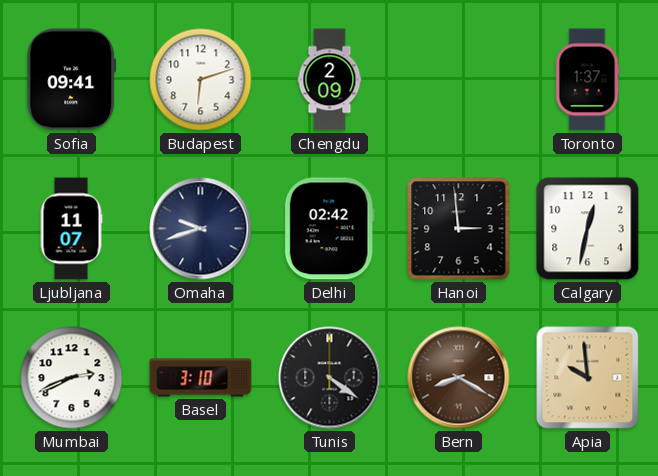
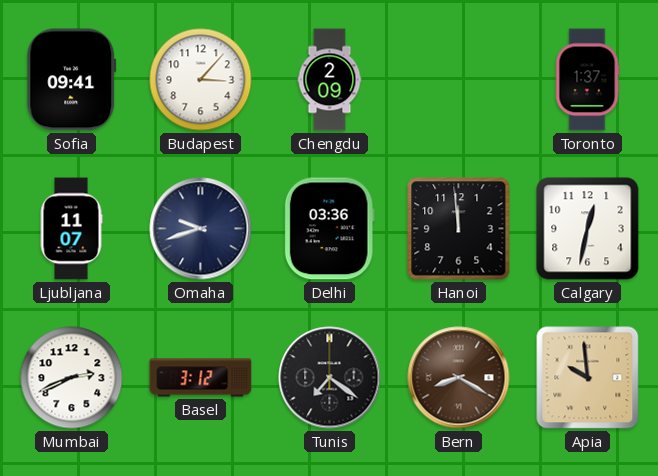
Budapest: 6:12 -> 3:07
Delhi: 02:42 -> 03:36
Hanoi: 2:59 -> 11:59
Basel: 3:10 -> 3:12
Tunis: 4:21 -> 7:21
